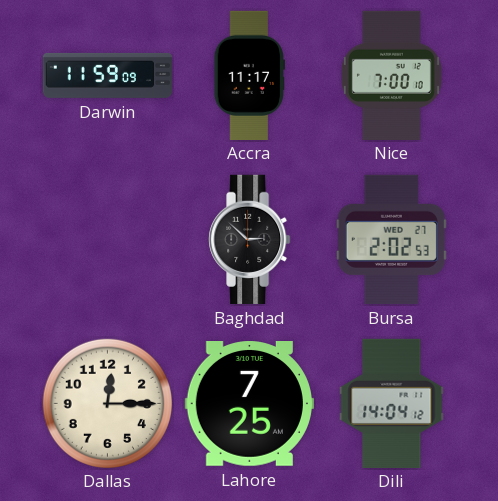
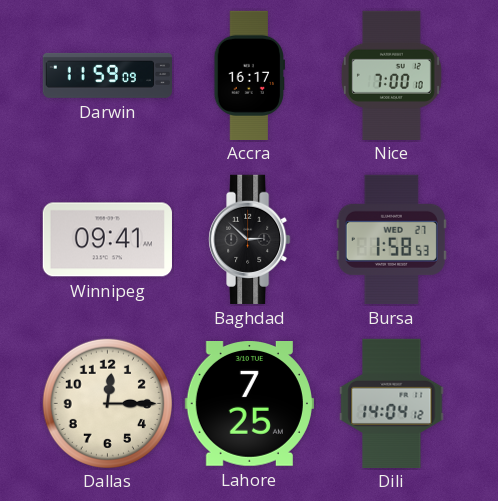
Accra: 11:17 -> 16:17
Winnipeg: none -> 09:41
Bursa: 2:02 -> 1:58
